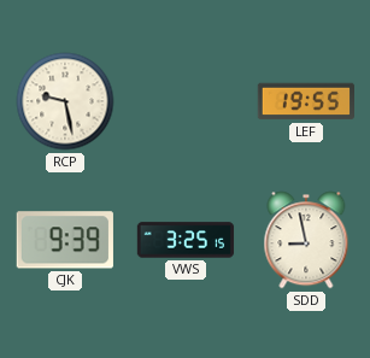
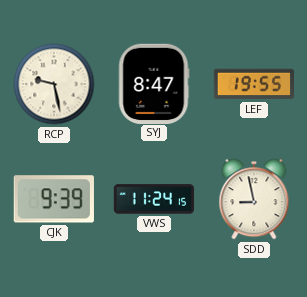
SYJ: none -> 8:47
VWS: 3:25 -> 11:24
